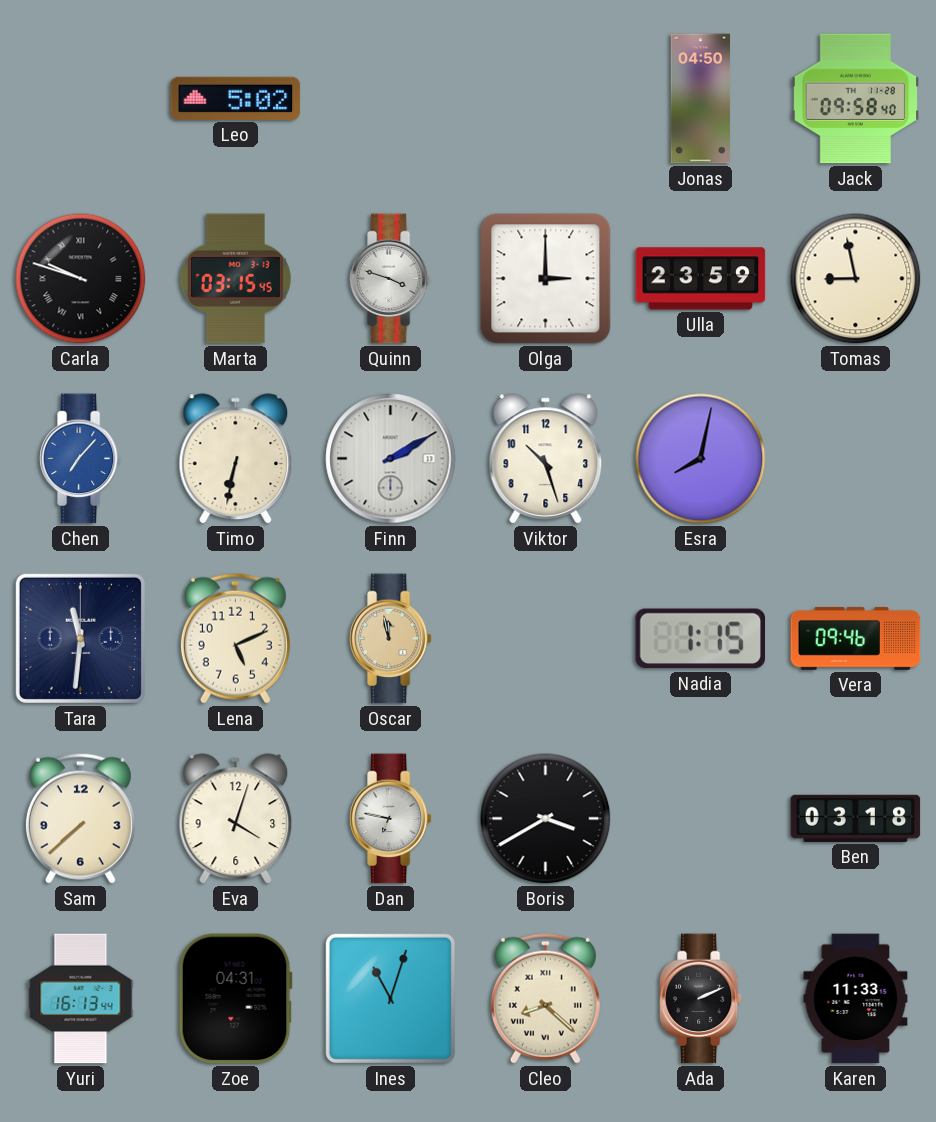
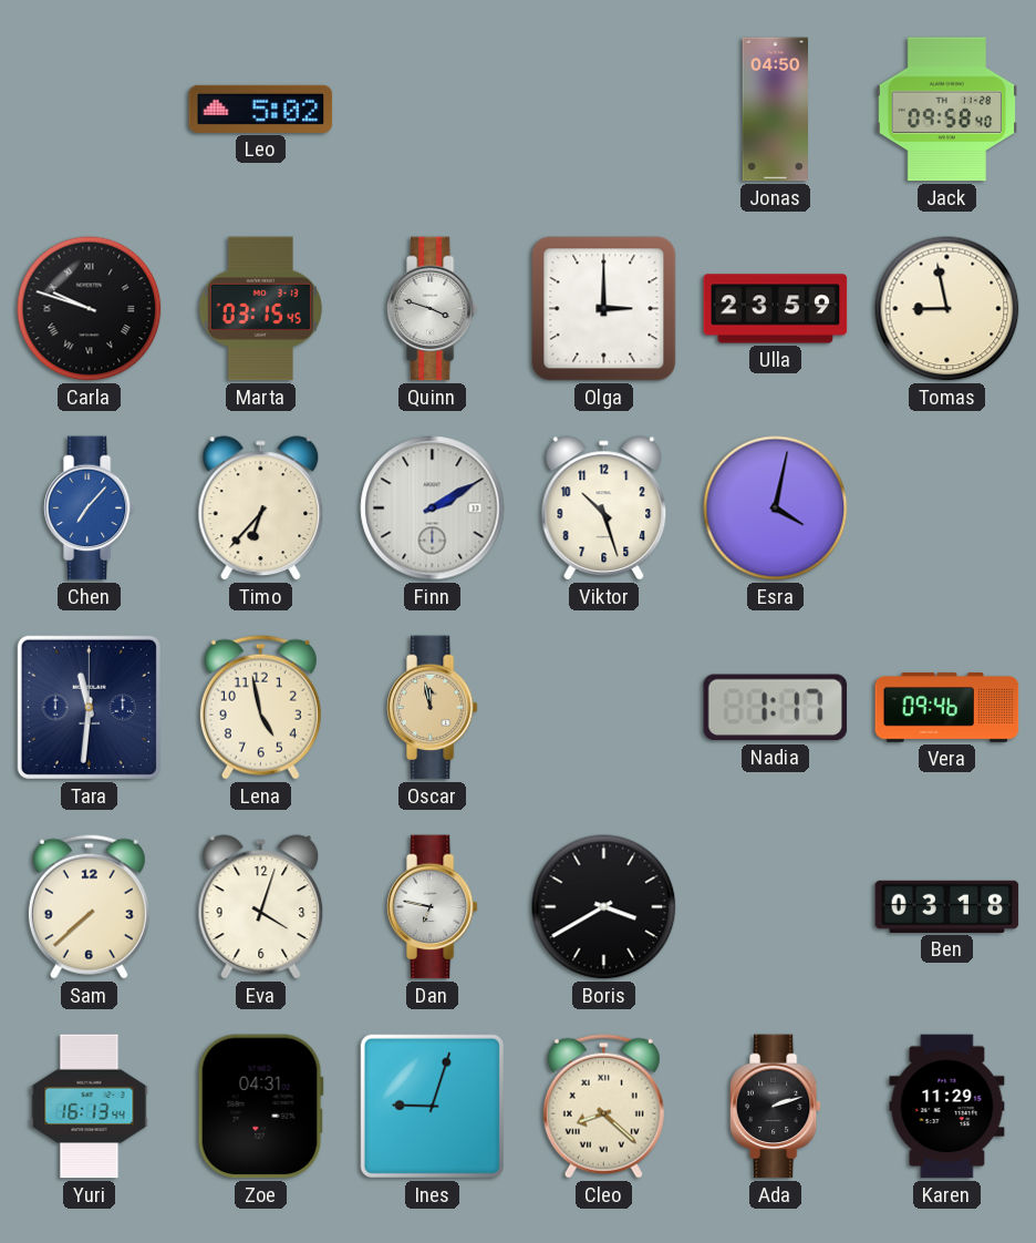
Timo: 6:32 -> 6:37
Esra: 8:02 -> 4:02
Lena: 5:11 -> 4:58
Nadia: 1:15 -> 1:17
Ines: 11:03 -> 9:03
Ada: 2:11 -> 2:12
Karen: 11:33 -> 11:29
